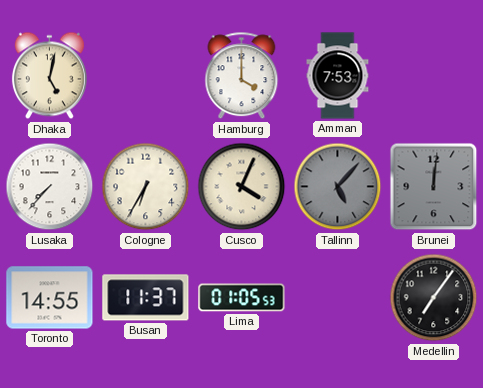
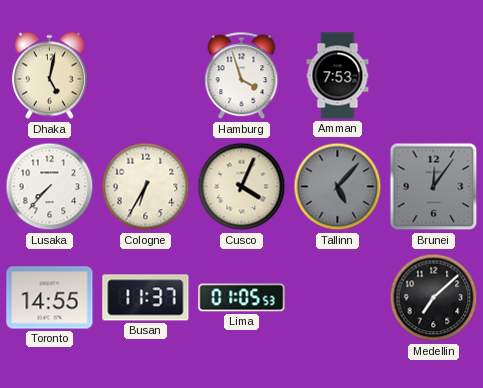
Hamburg: 4:00 -> 3:57
Brunei: 12:01 -> 12:06
Medellin: 7:06 -> 7:08
